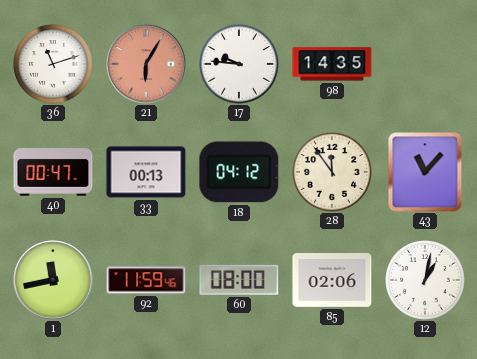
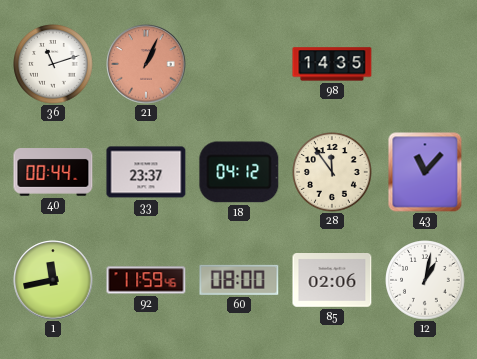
21: 6:05 -> 1:04
17: 9:46 -> none
40: 00:47 -> 00:44
33: 00:13 -> 23:37
